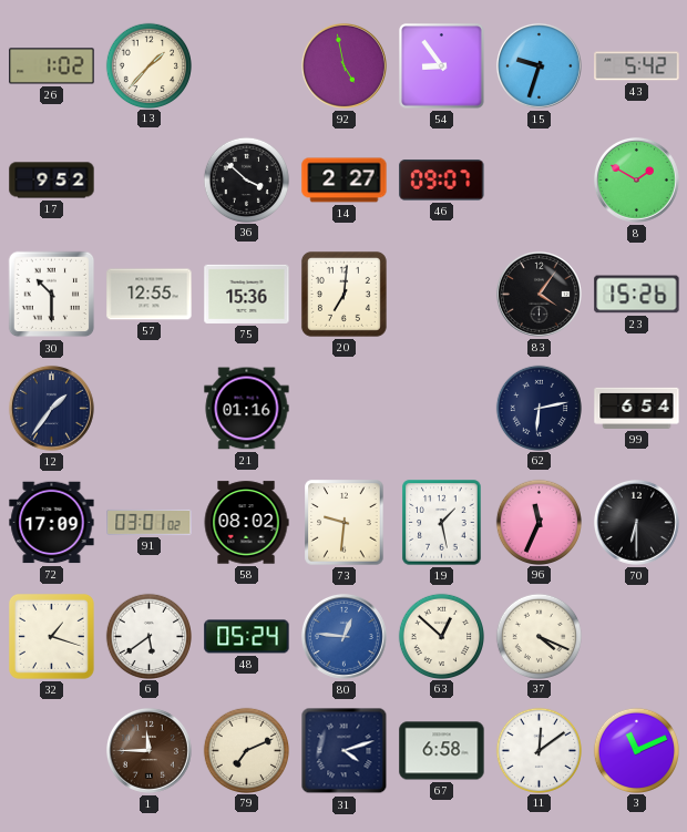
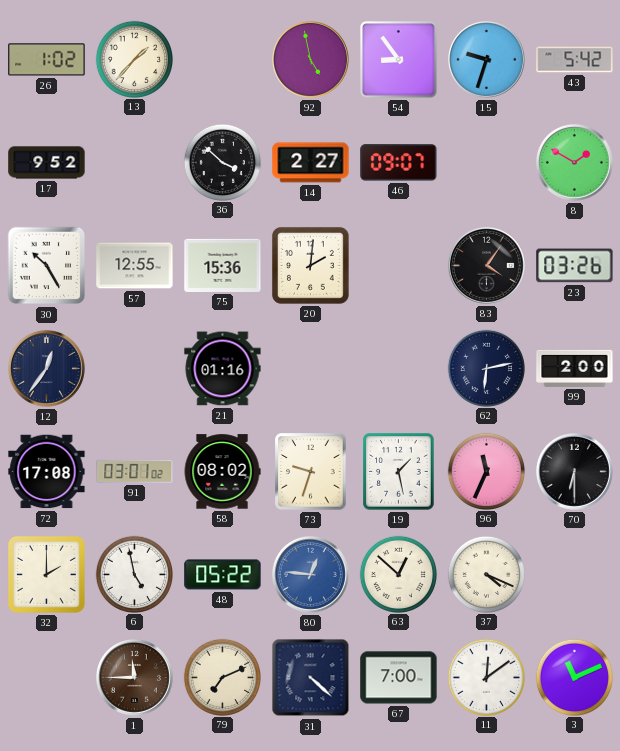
30: 10:30 -> 10:25
20: 7:01 -> 2:01
23: 15:26 -> 03:26
12: 1:36 -> 12:36
99: 6:54 -> 2:00
72: 17:09 -> 17:08
73: 9:31 -> 9:33
32: 1:18 -> 2:00
6: 5:39 -> 4:58
48: 05:24 -> 05:22
31: 4:12 -> 4:22
67: 6:58 -> 7:00
